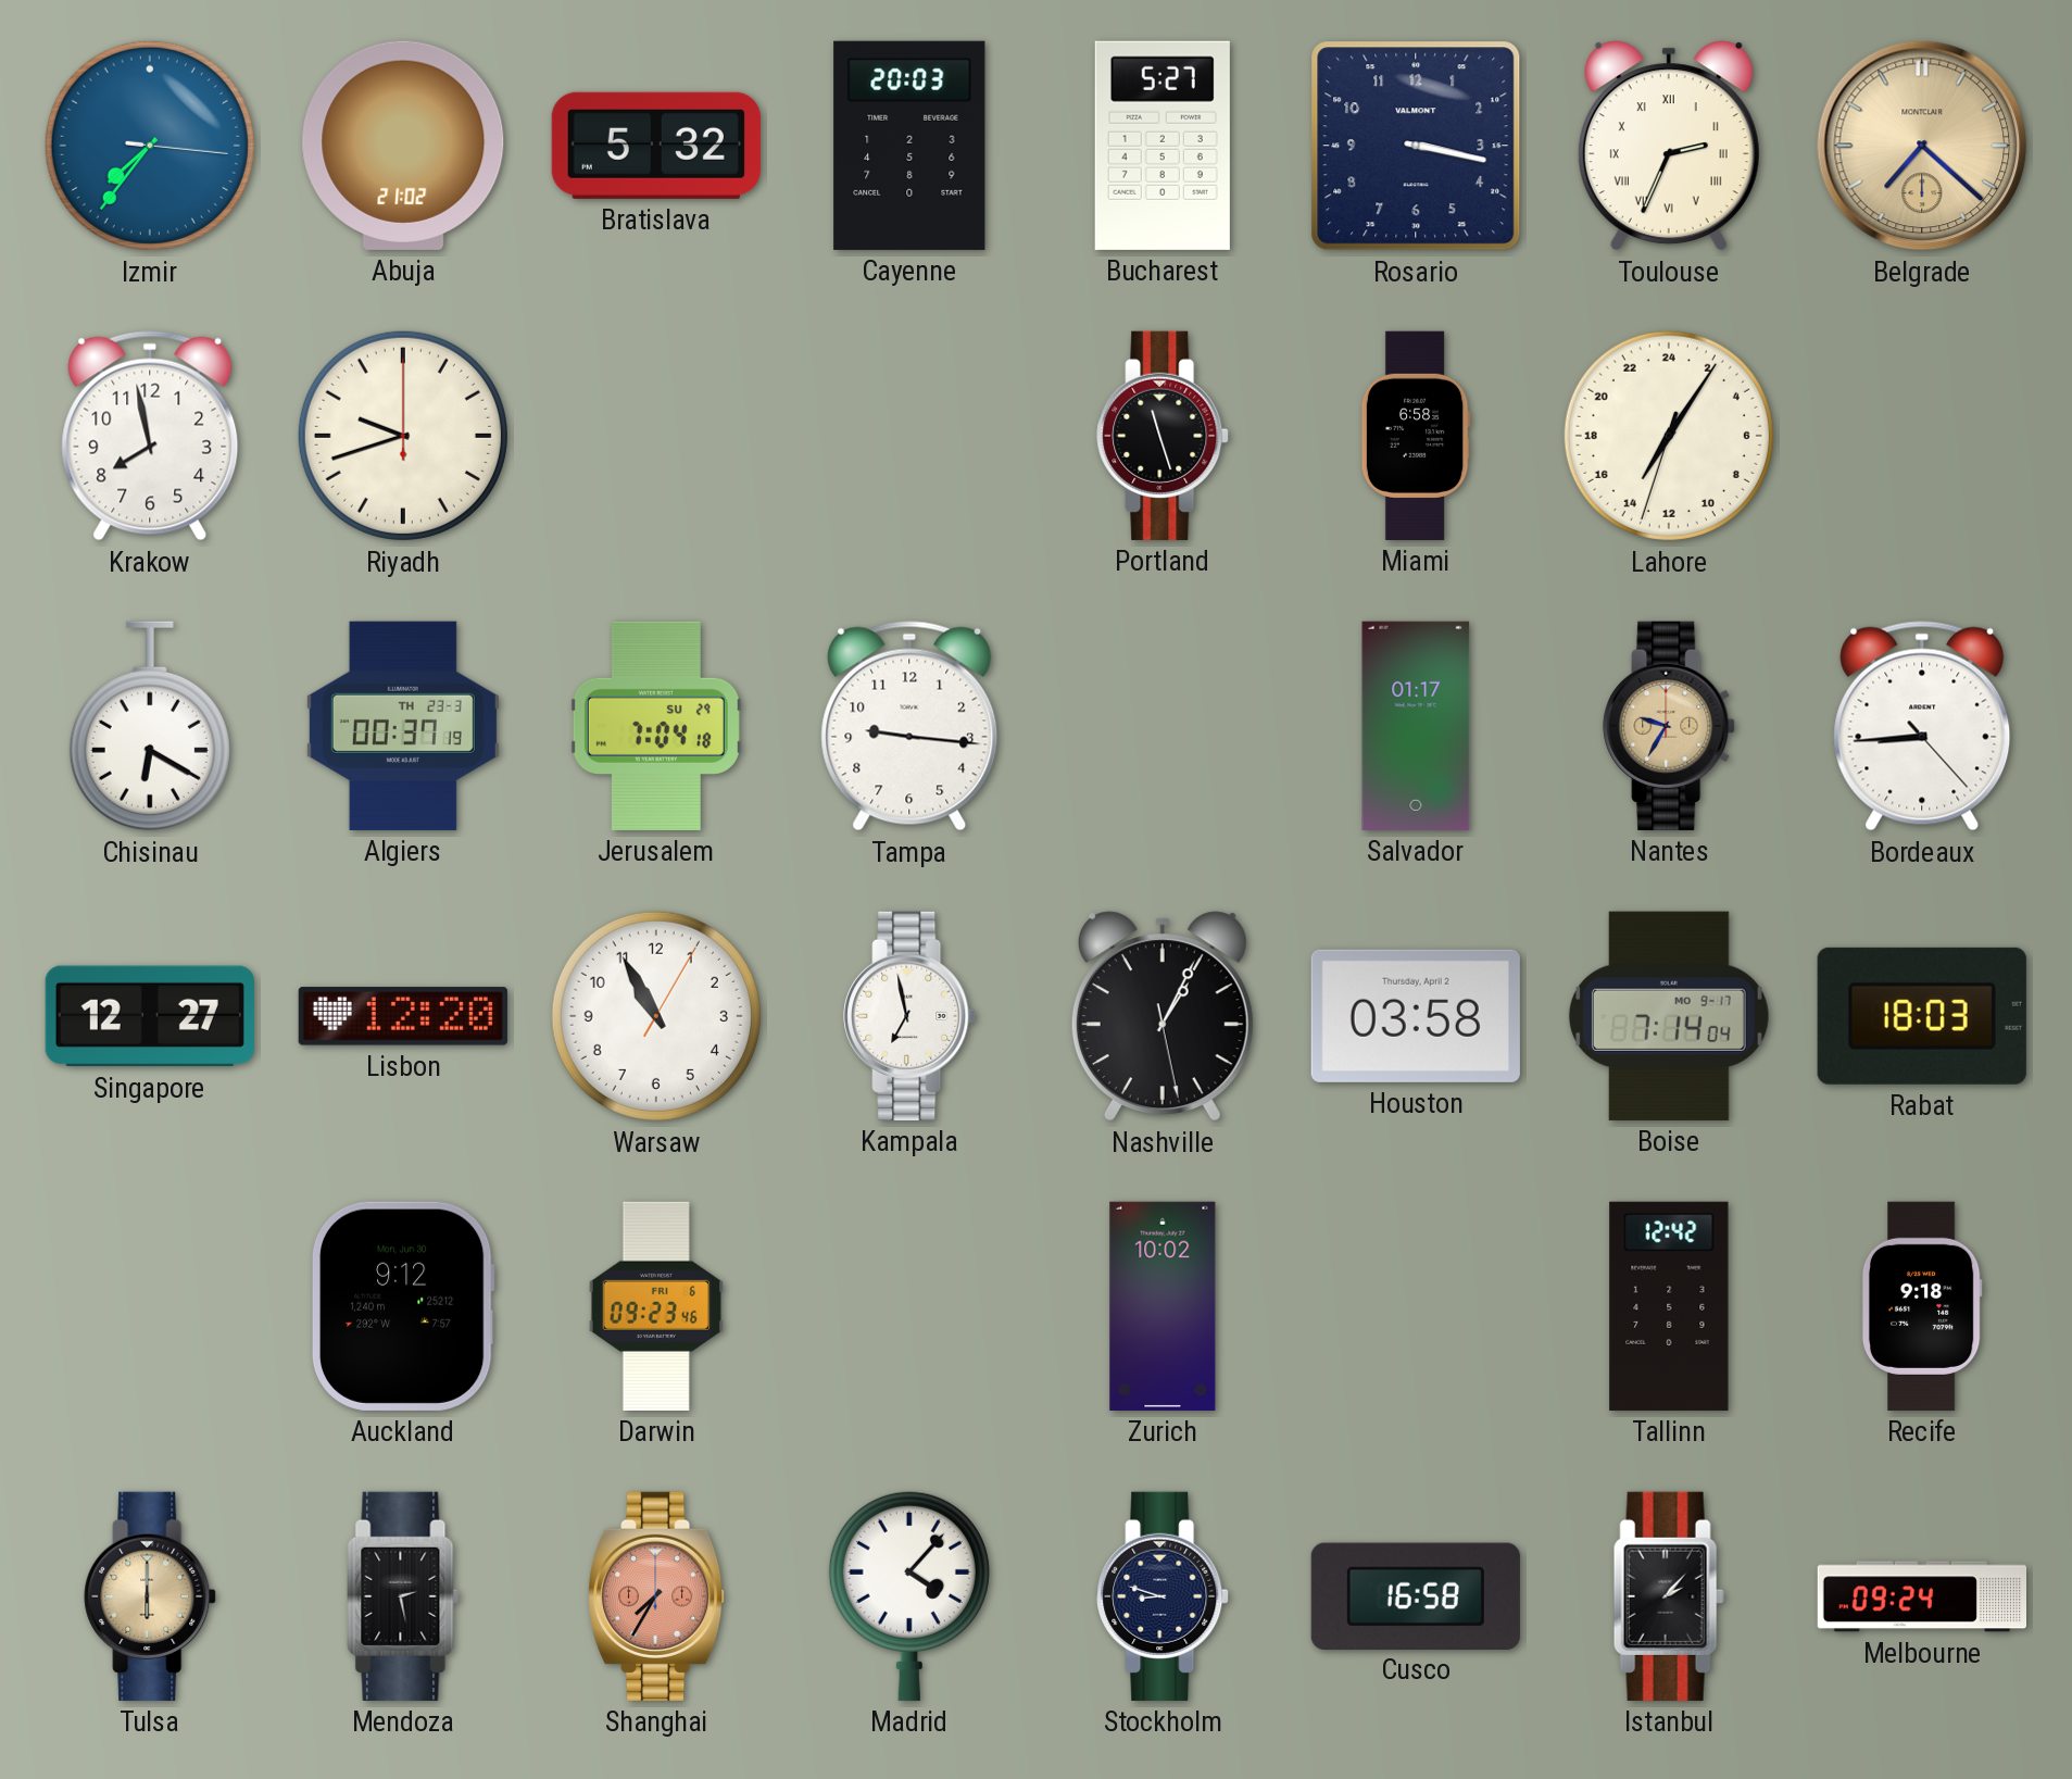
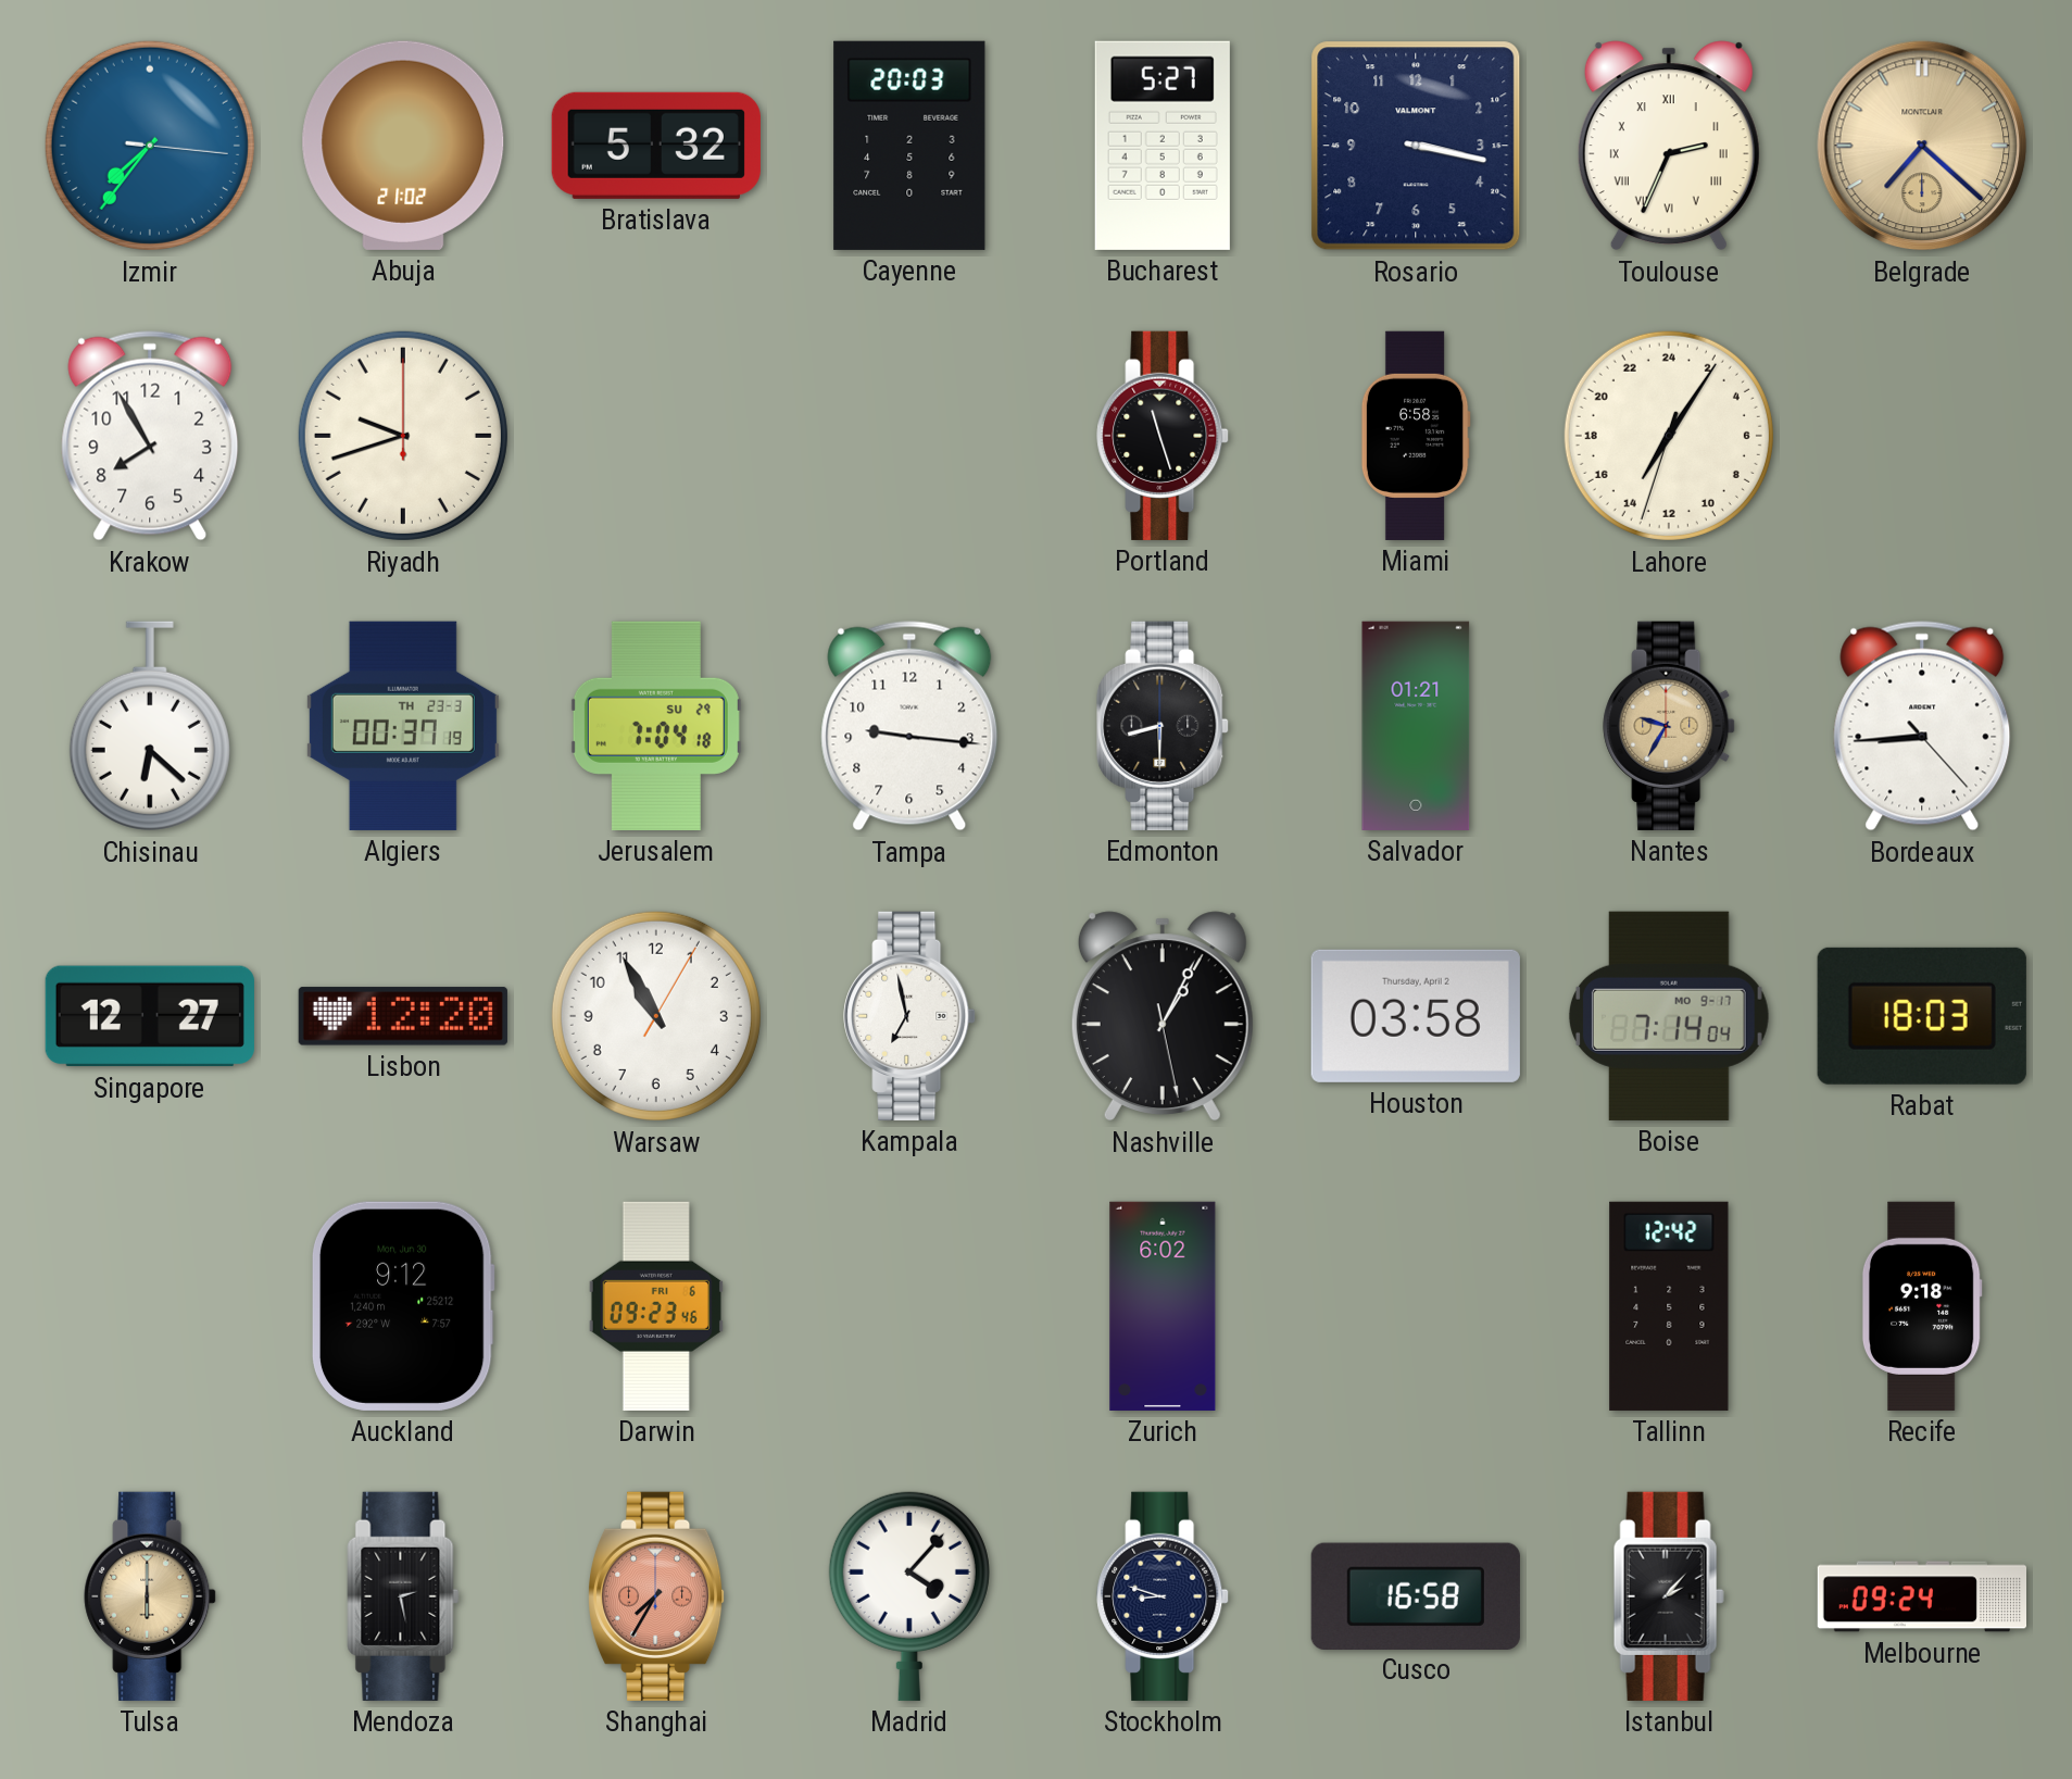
Krakow: 7:58 -> 7:55
Chisinau: 6:20 -> 6:22
Edmonton: none -> 8:30
Salvador: 01:17 -> 01:21
Zurich: 10:02 -> 6:02
